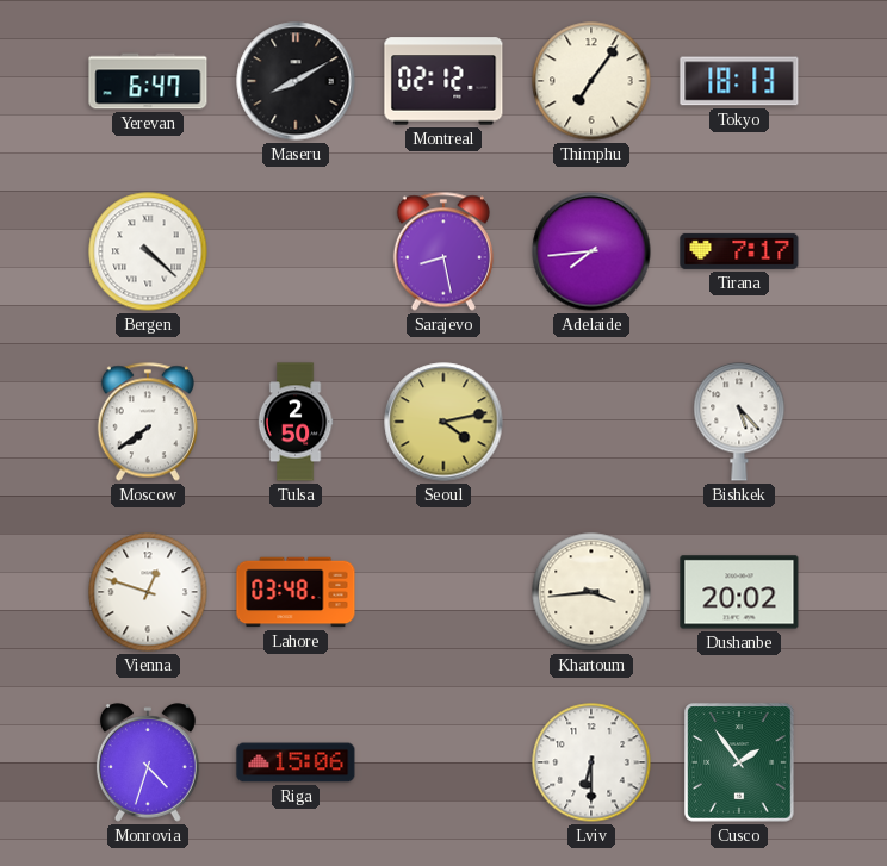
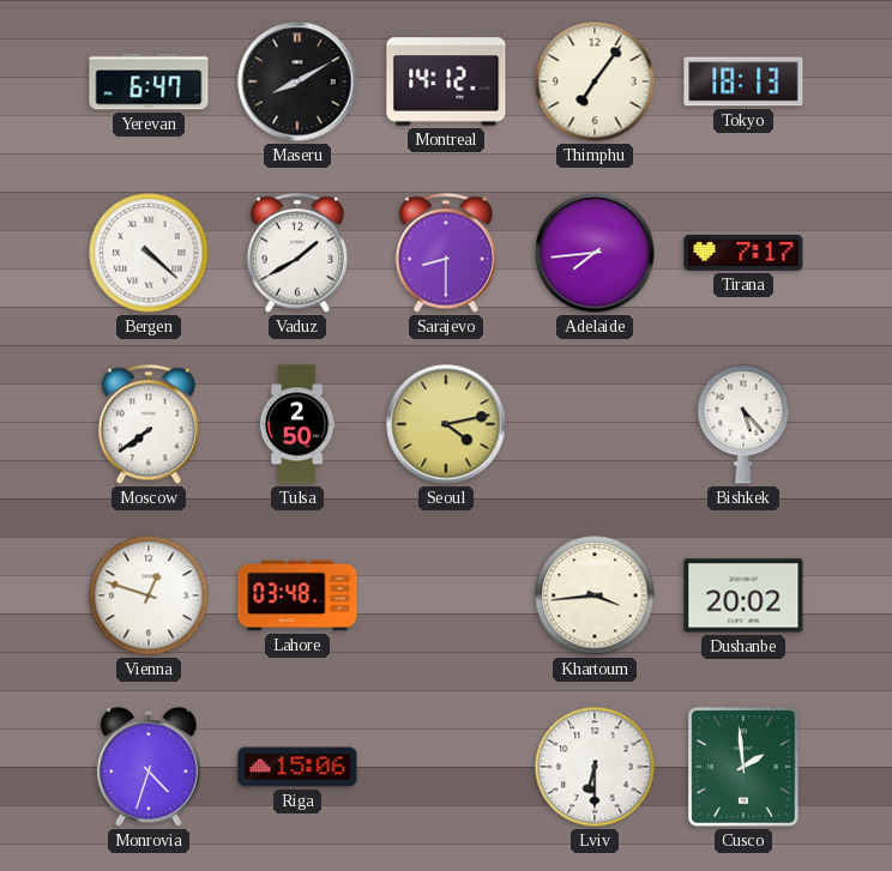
Montreal: 02:12 -> 14:12
Vaduz: none -> 1:40
Sarajevo: 8:28 -> 8:30
Cusco: 1:54 -> 1:59
